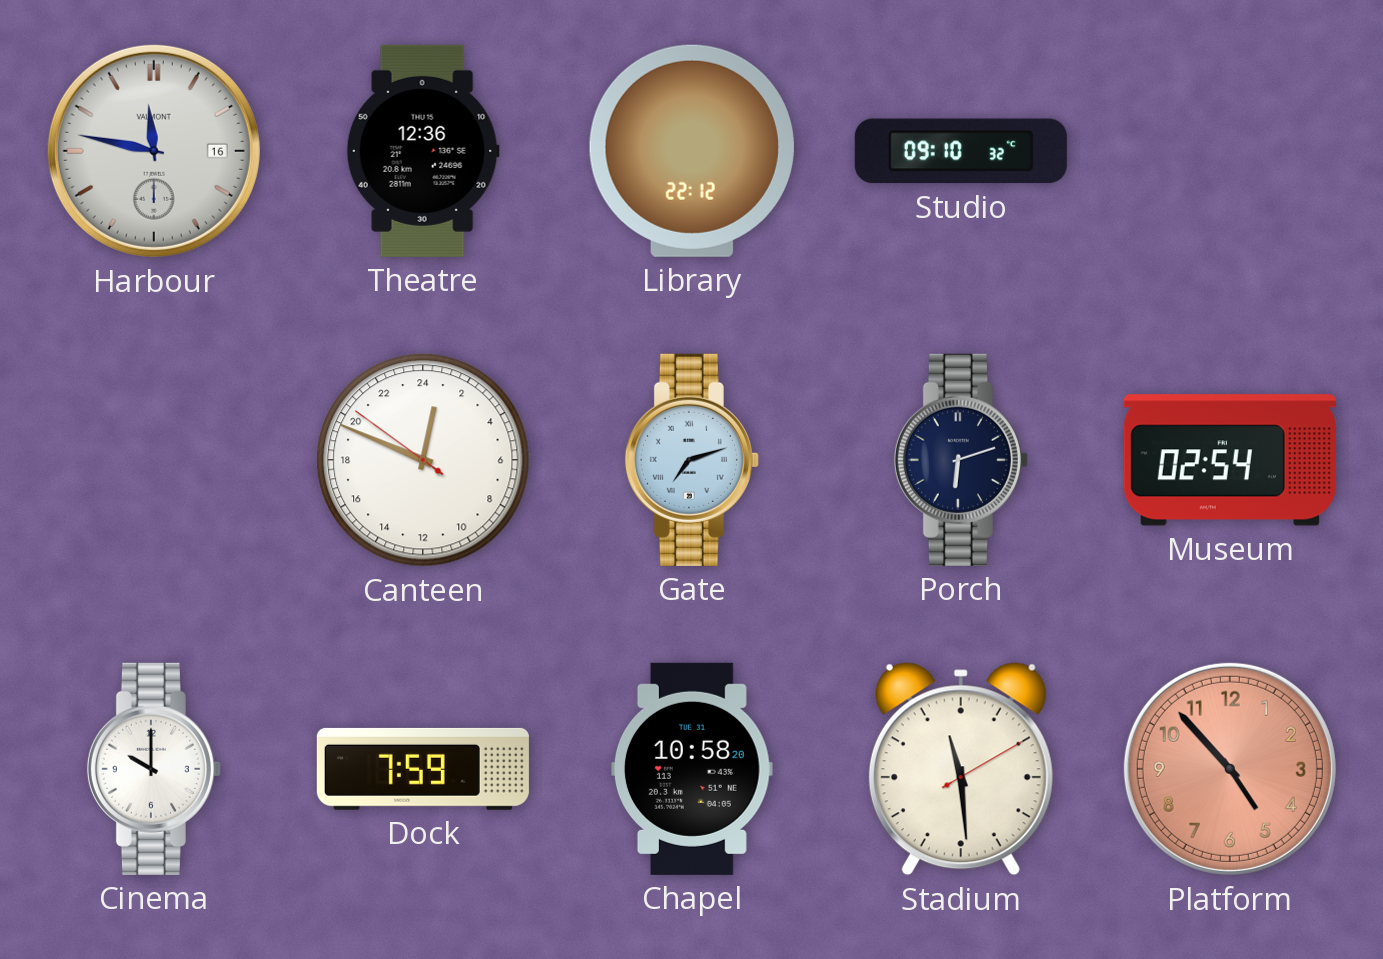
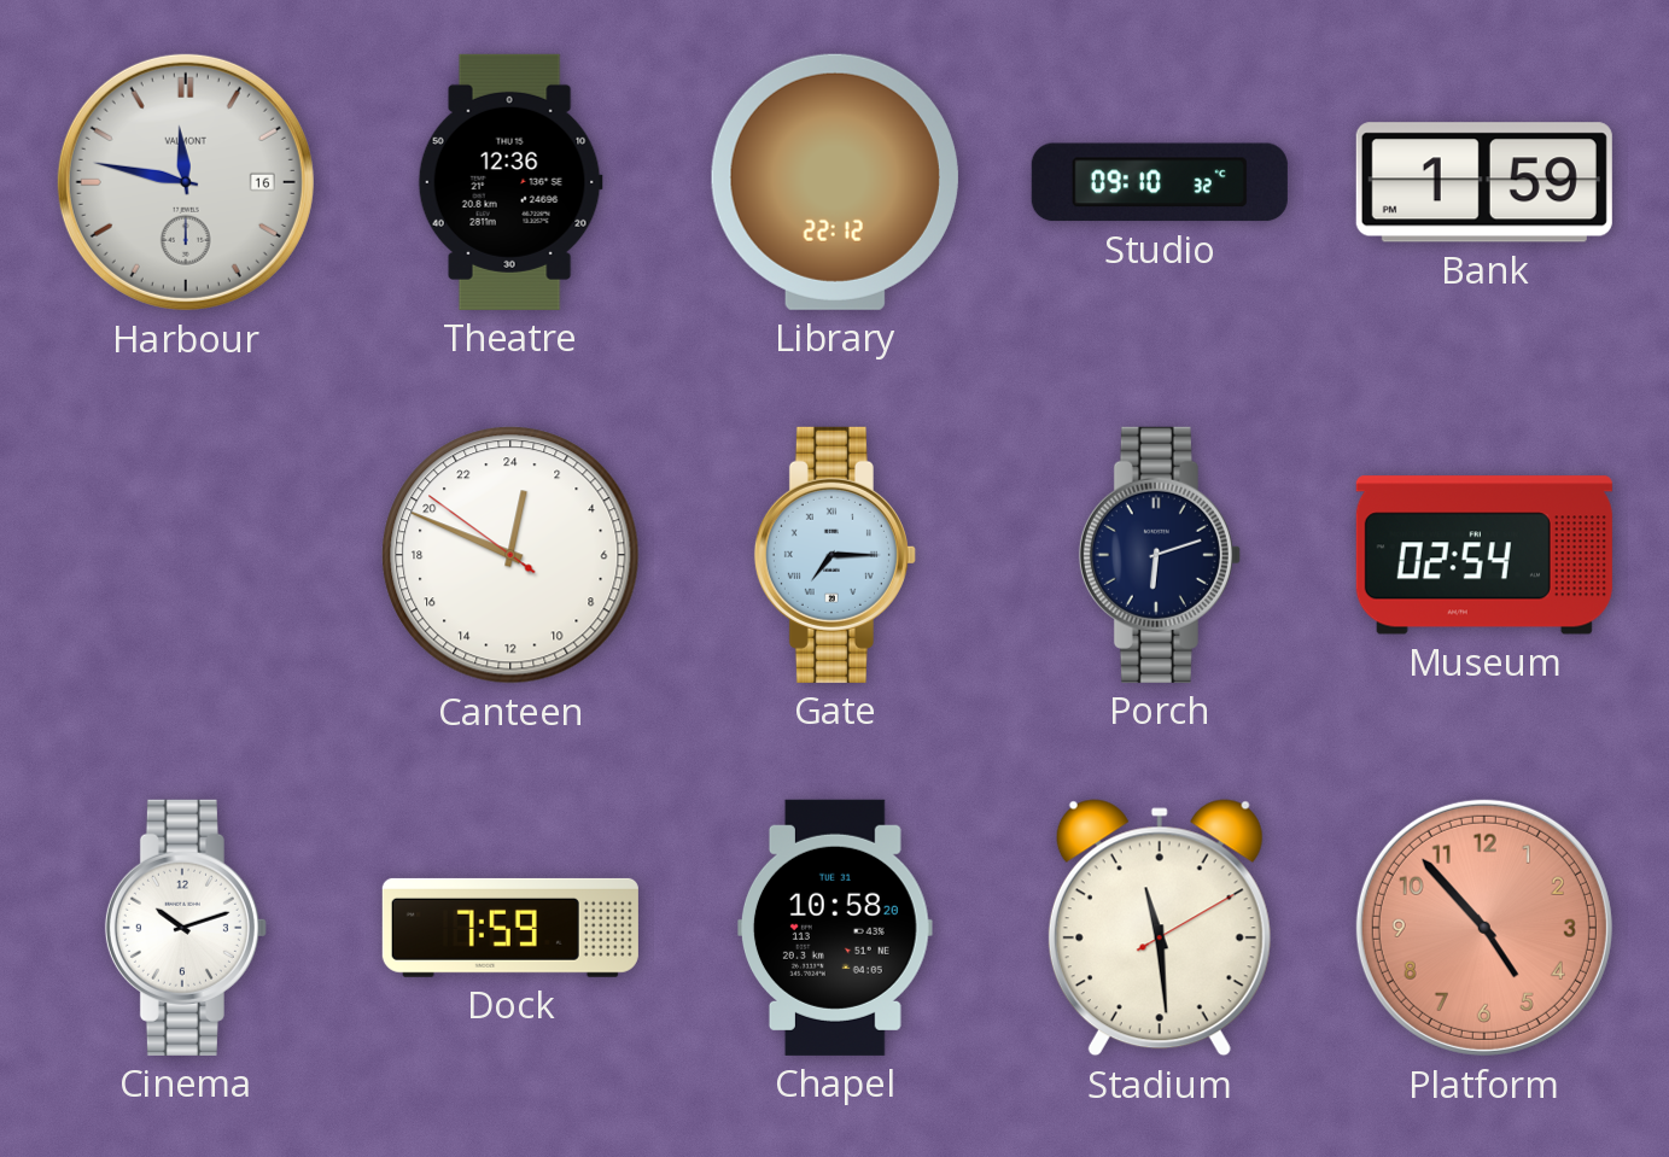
Bank: none -> 1:59
Gate: 7:12 -> 7:15
Cinema: 10:00 -> 10:12
